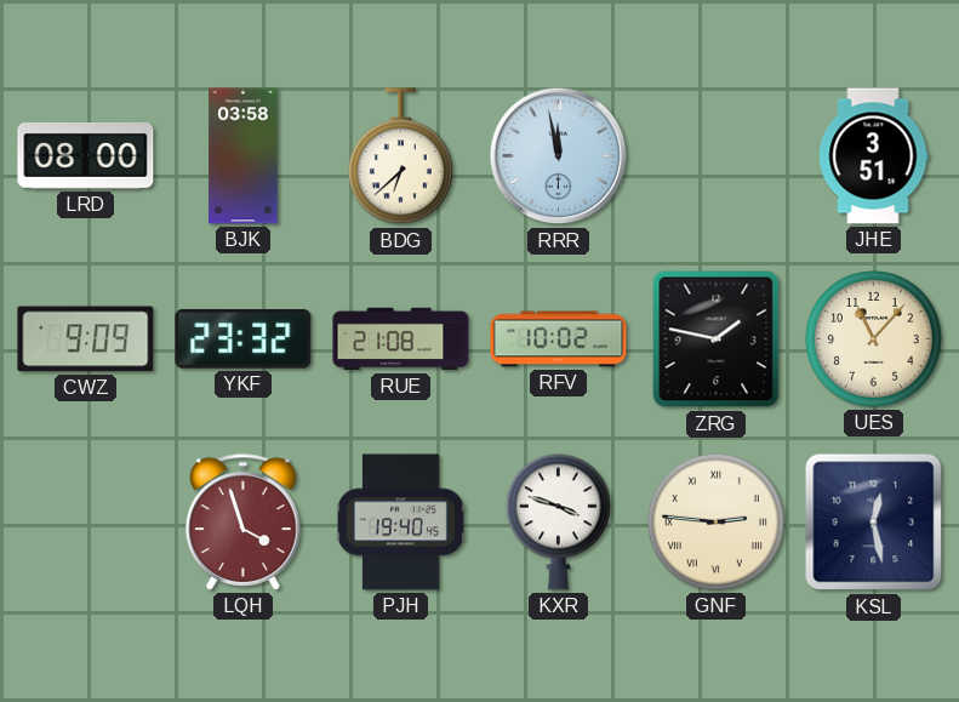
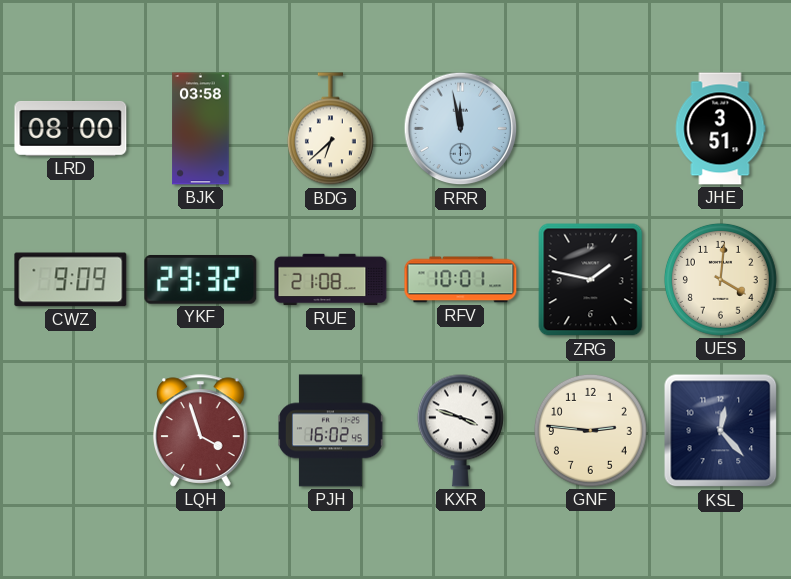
RFV: 10:02 -> 10:01
UES: 11:07 -> 4:01
PJH: 19:40 -> 16:02
GNF numerals: Roman -> Arabic
KSL: 12:28 -> 12:23
